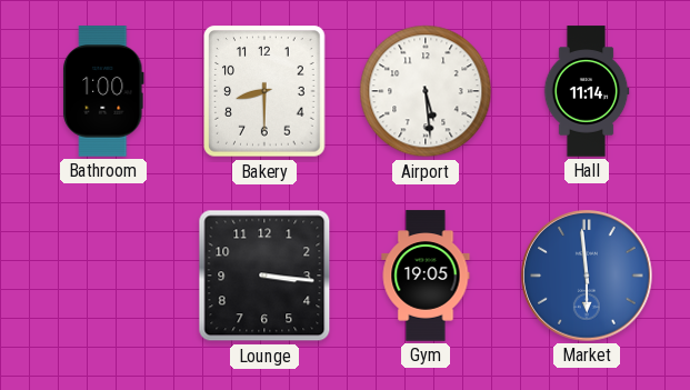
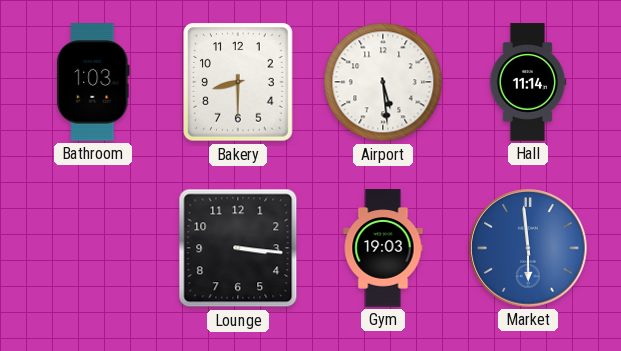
Bathroom: 1:00 -> 1:03
Gym: 19:05 -> 19:03
